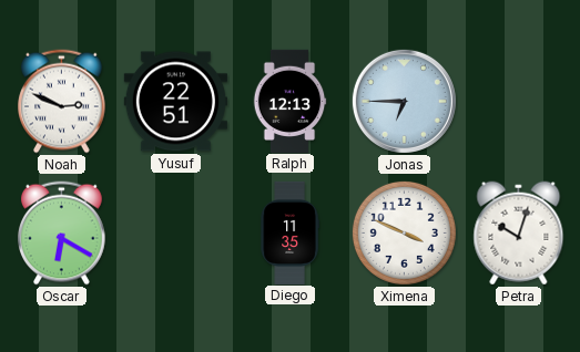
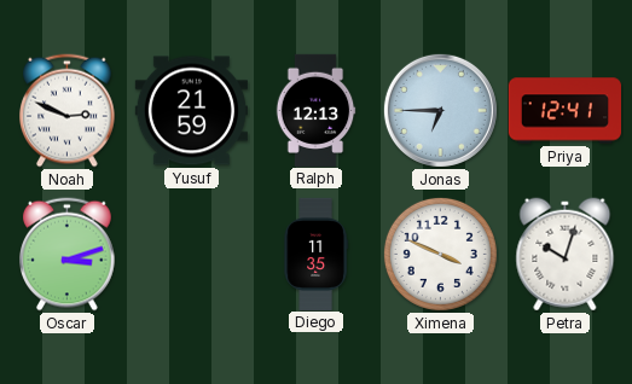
Yusuf: 22:51 -> 21:59
Priya: none -> 12:41
Oscar: 6:20 -> 3:12
